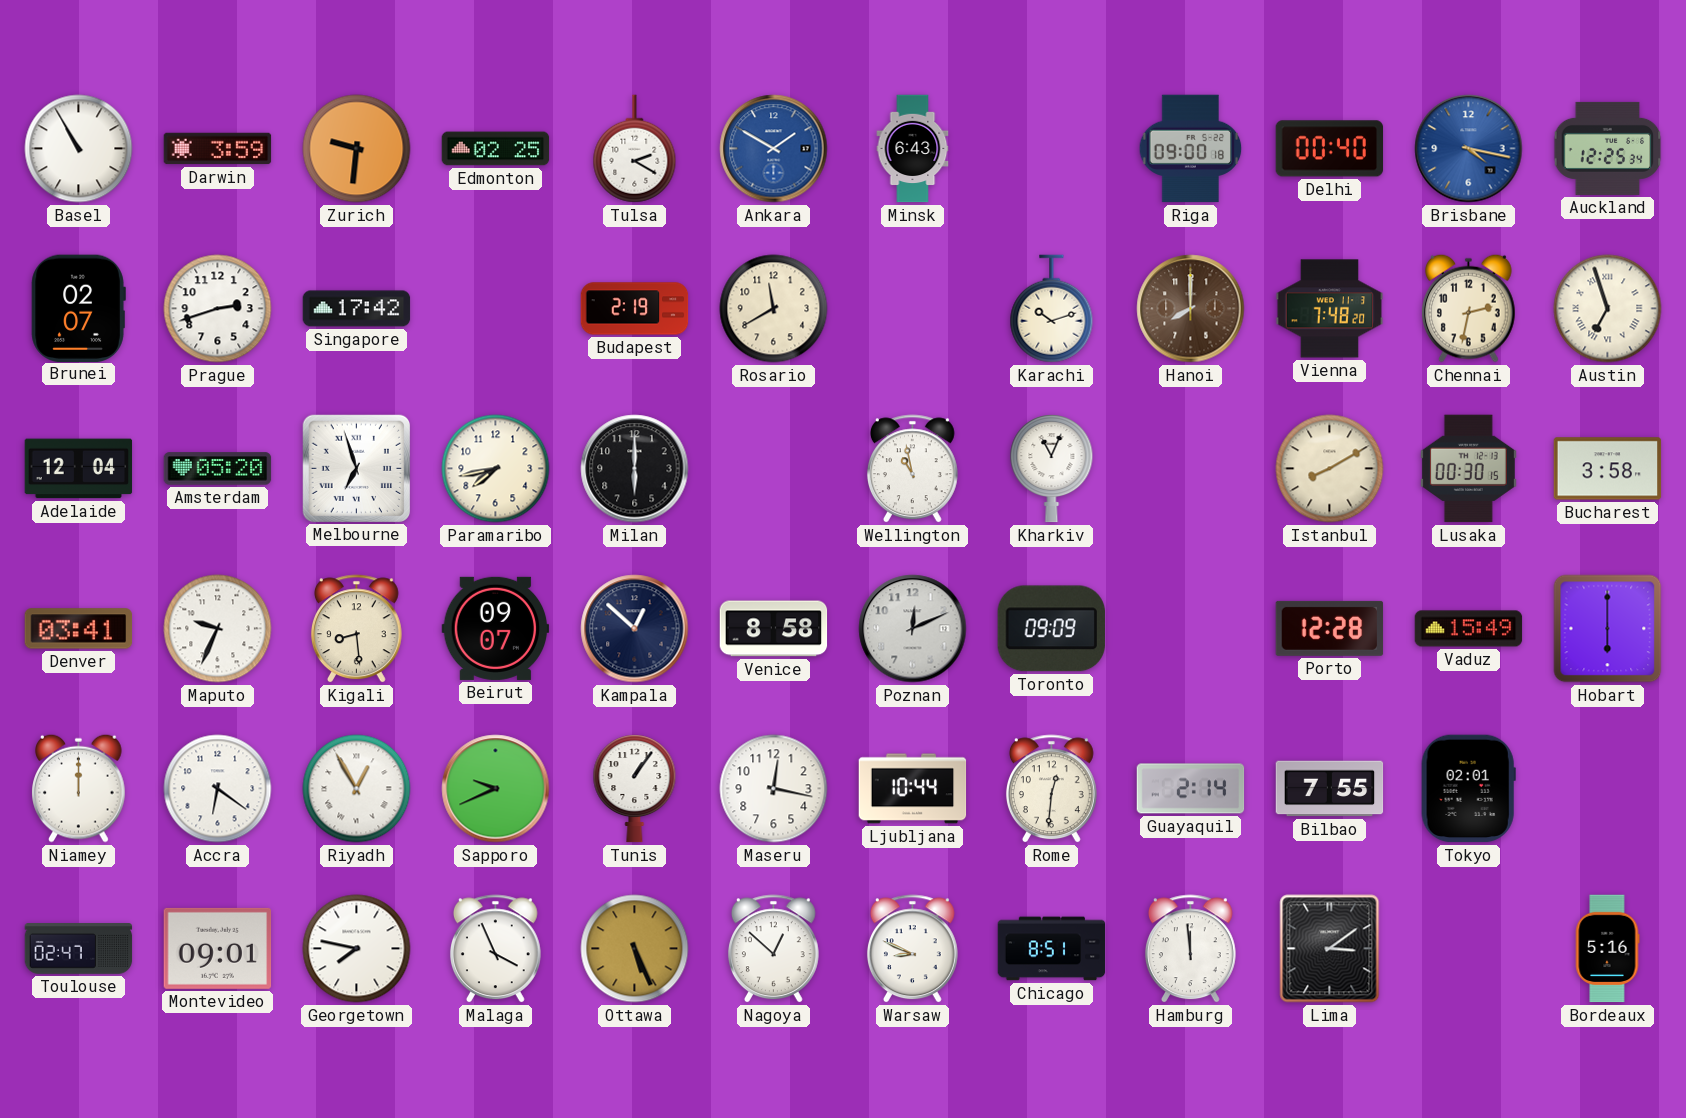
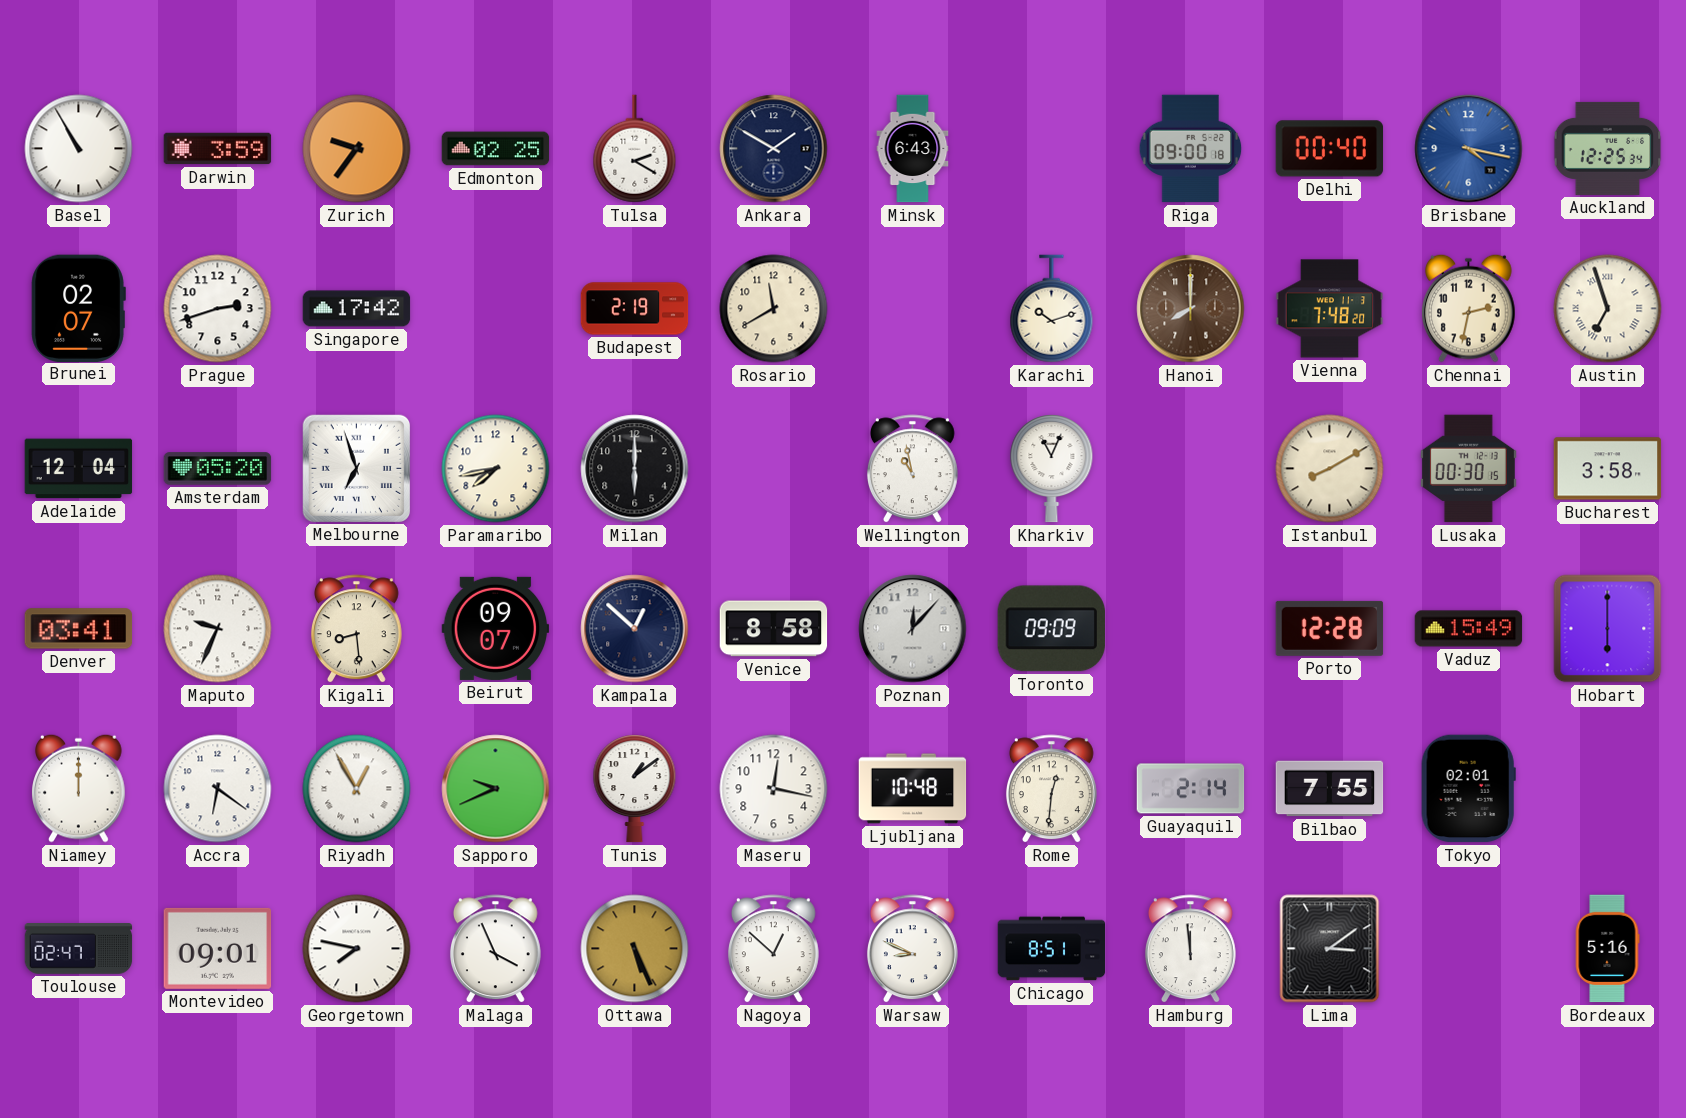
Zurich: 9:31 -> 9:36
Ankara dial: blue -> navy
Poznan: 12:11 -> 12:07
Tunis: 1:06 -> 1:09
Ljubljana: 10:44 -> 10:48
